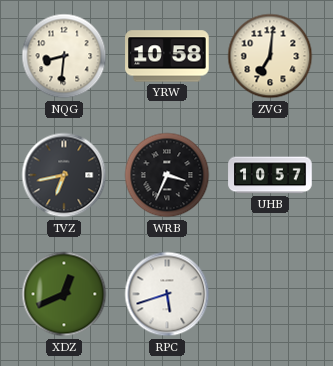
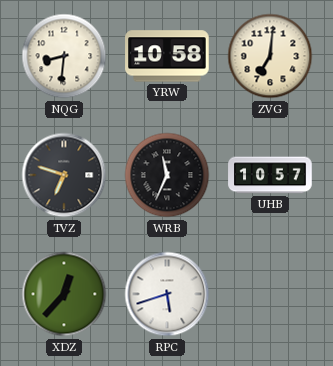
TVZ: 6:43 -> 6:48
WRB: 3:34 -> 11:34
XDZ: 12:41 -> 12:37
